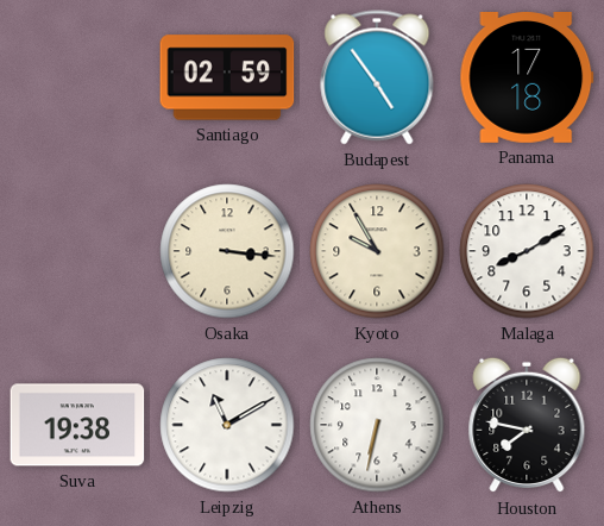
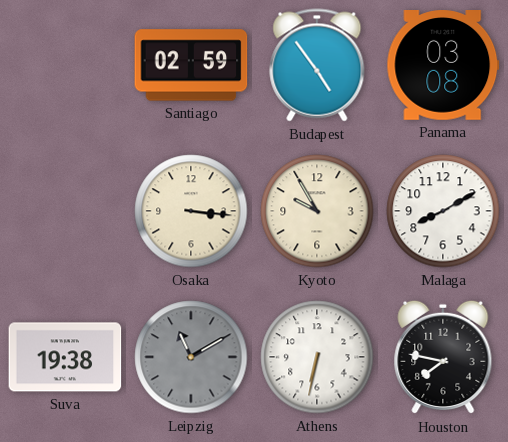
Panama: 17:18 -> 03:08
Leipzig dial: white -> grey
